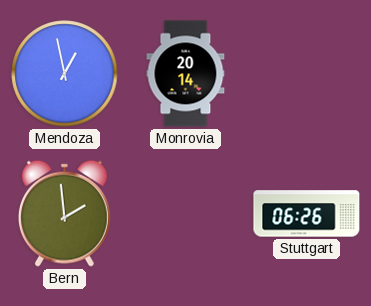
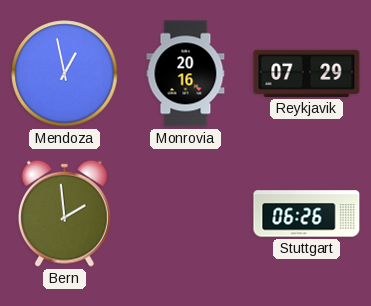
Monrovia: 20:14 -> 20:16
Reykjavik: none -> 07:29
